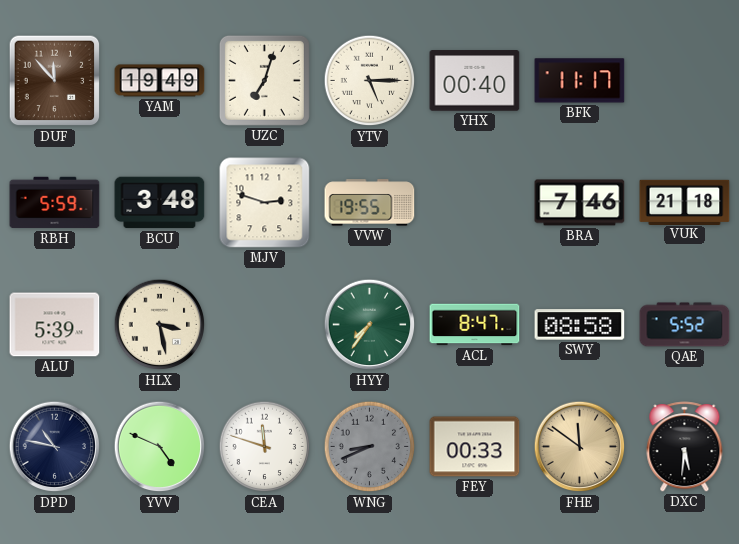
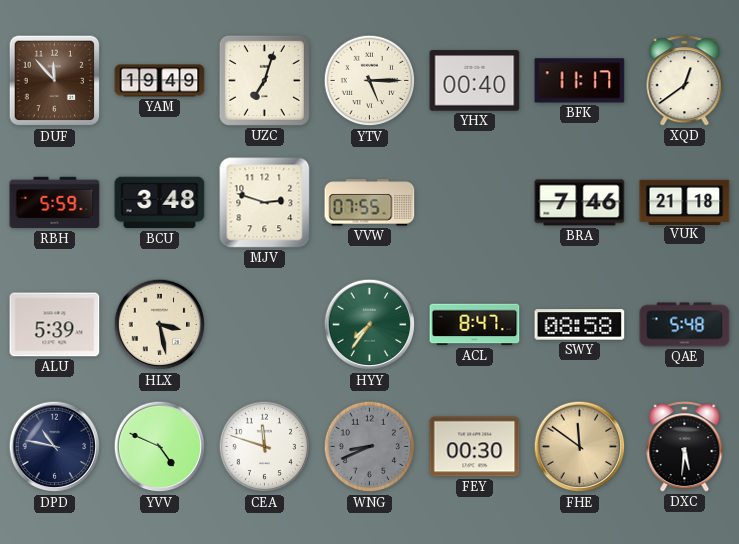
XQD: none -> 12:39
VVW: 19:55 -> 07:55
QAE: 5:52 -> 5:48
FEY: 00:33 -> 00:30
